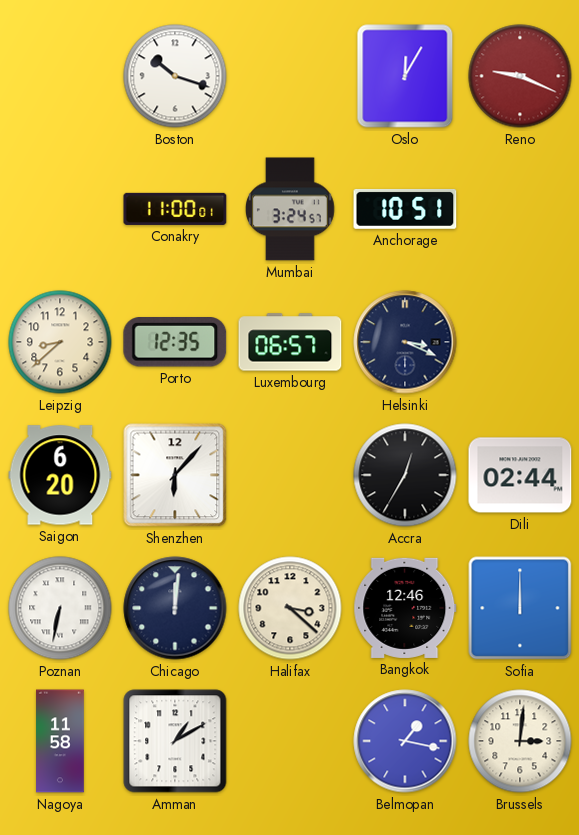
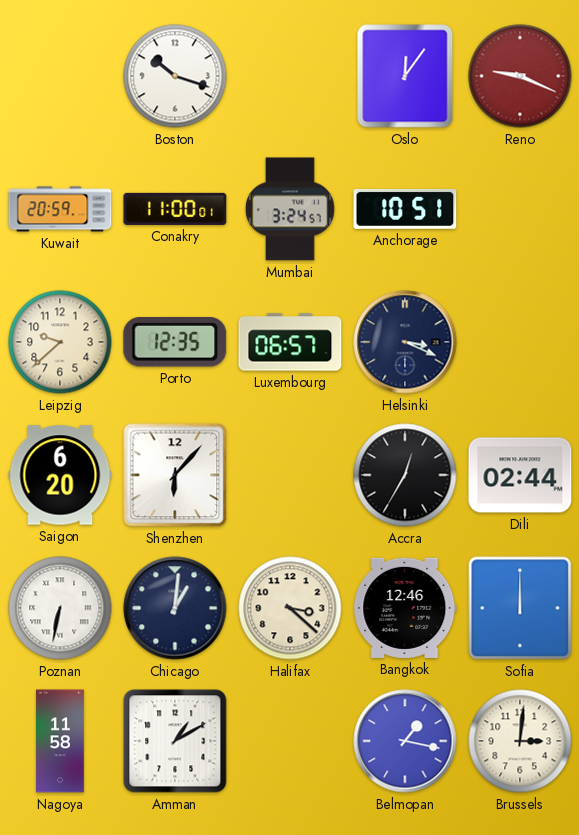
Oslo: 12:05 -> 12:06
Kuwait: none -> 20:59
Leipzig: 8:38 -> 9:38
Chicago: 12:01 -> 1:01
